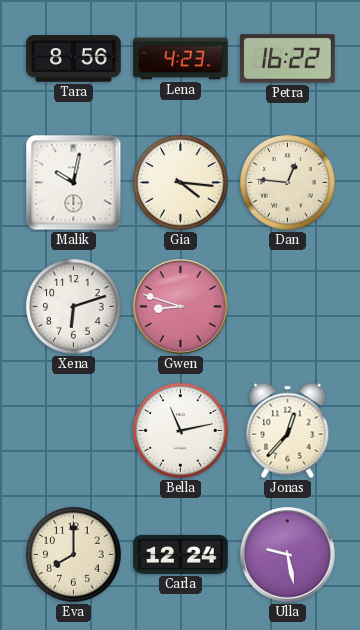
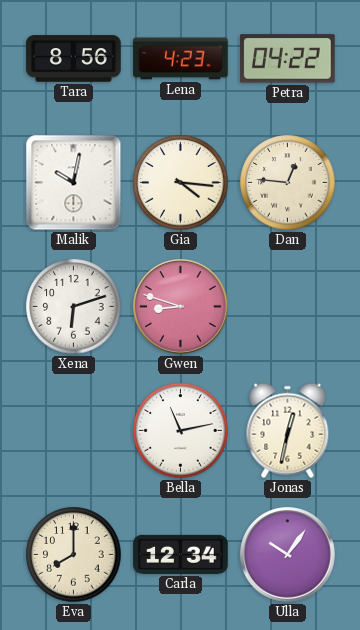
Petra: 16:22 -> 04:22
Jonas: 12:37 -> 12:32
Carla: 12:24 -> 12:34
Ulla: 9:28 -> 10:06
